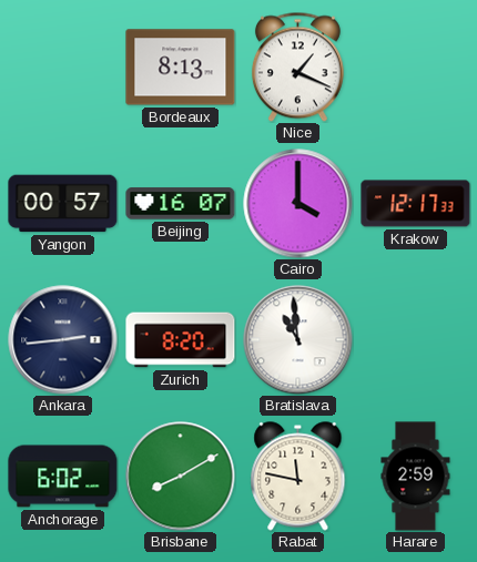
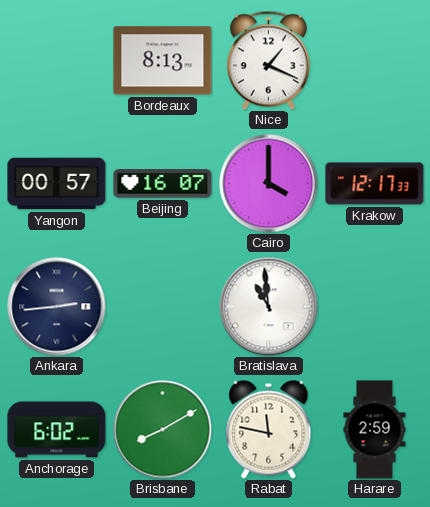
Zurich: 8:20 -> none
